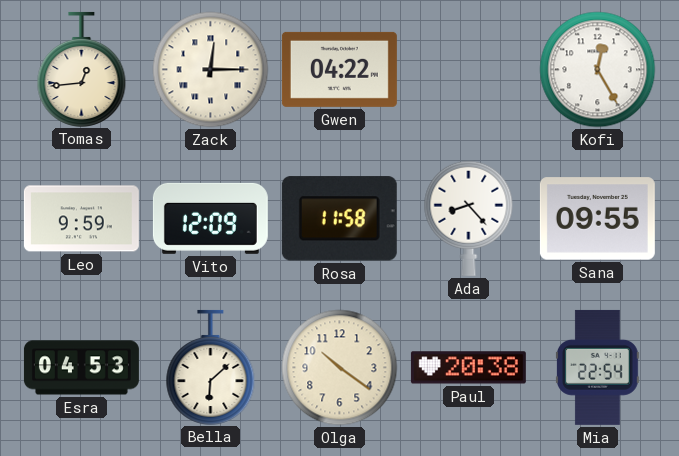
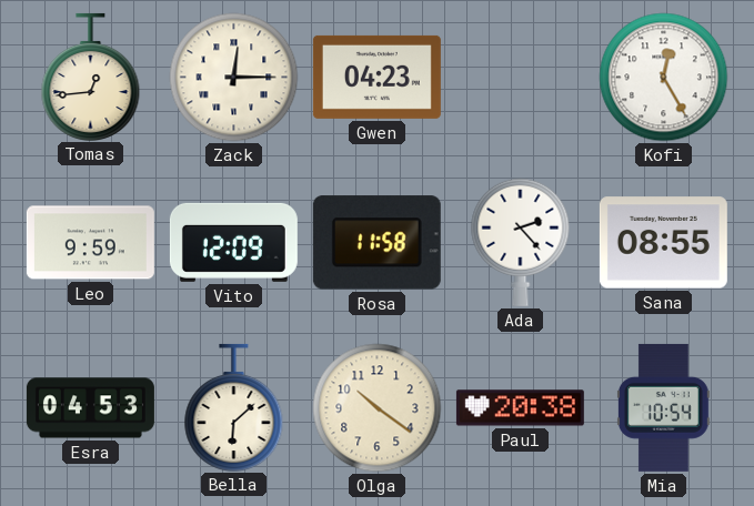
Gwen: 04:22 -> 04:23
Ada: 8:23 -> 2:23
Sana: 09:55 -> 08:55
Mia: 22:54 -> 10:54
